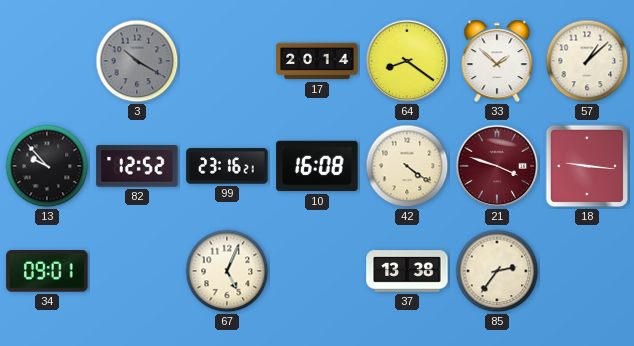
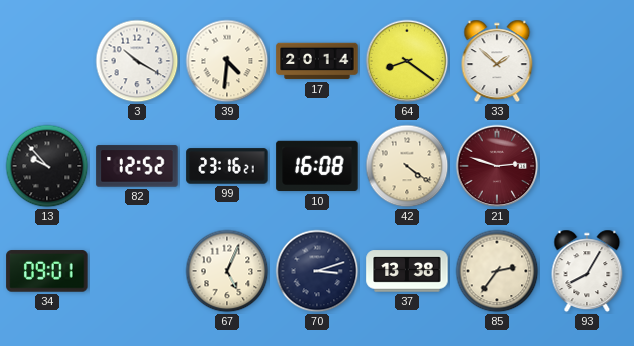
3 dial: grey -> white
39: none -> 4:31
57: 1:08 -> none
21: 3:48 -> 2:48
18: 9:16 -> none
70: none -> 3:12
93: none -> 8:05
